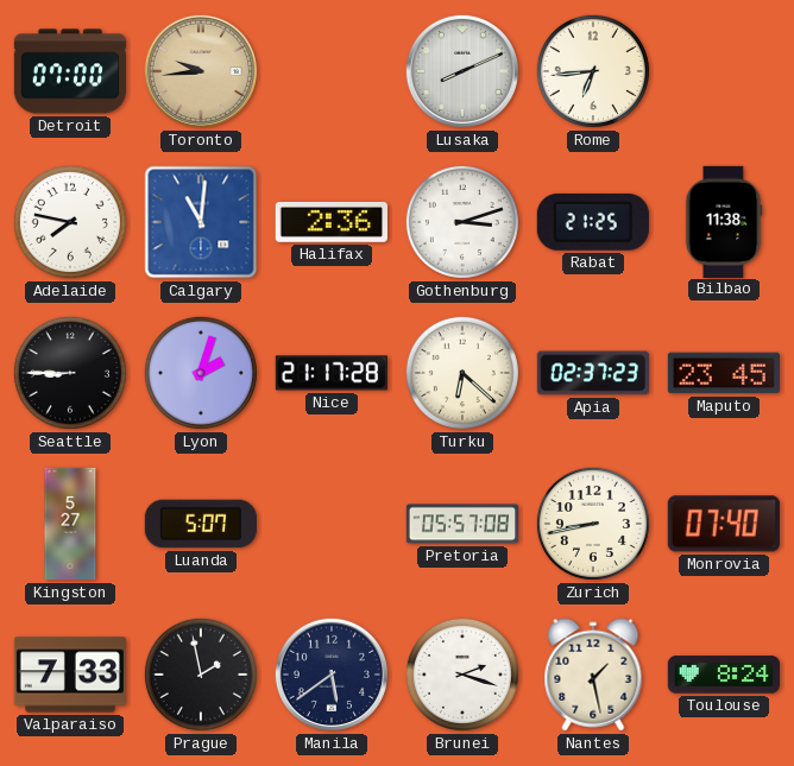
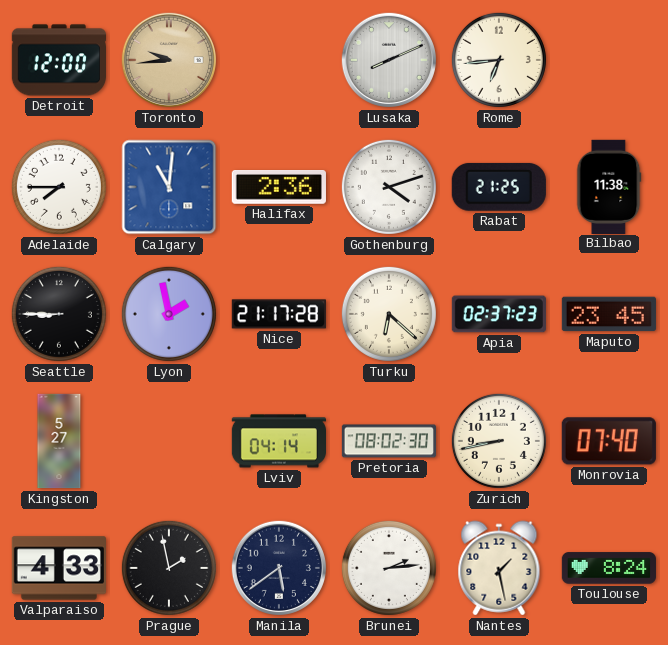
Detroit: 07:00 -> 12:00
Adelaide: 7:47 -> 7:45
Gothenburg: 3:12 -> 4:12
Lyon: 2:03 -> 1:58
Luanda: 5:07 -> none
Lviv: none -> 04:14
Pretoria: 05:57 -> 08:02
Valparaiso: 7:33 -> 4:33
Brunei: 2:18 -> 2:14
